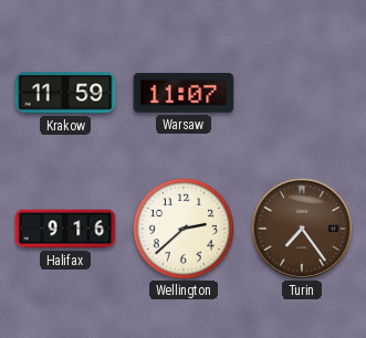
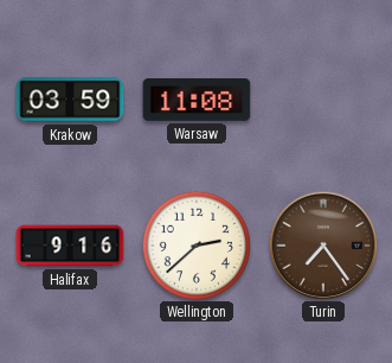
Krakow: 11:59 -> 03:59
Warsaw: 11:07 -> 11:08
